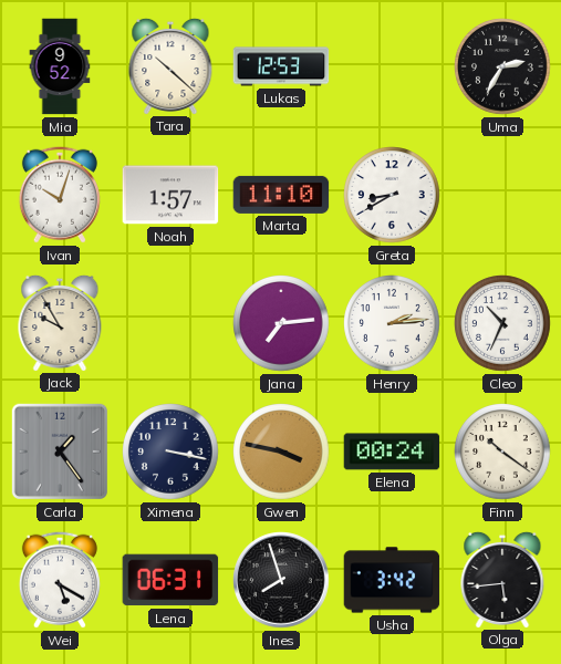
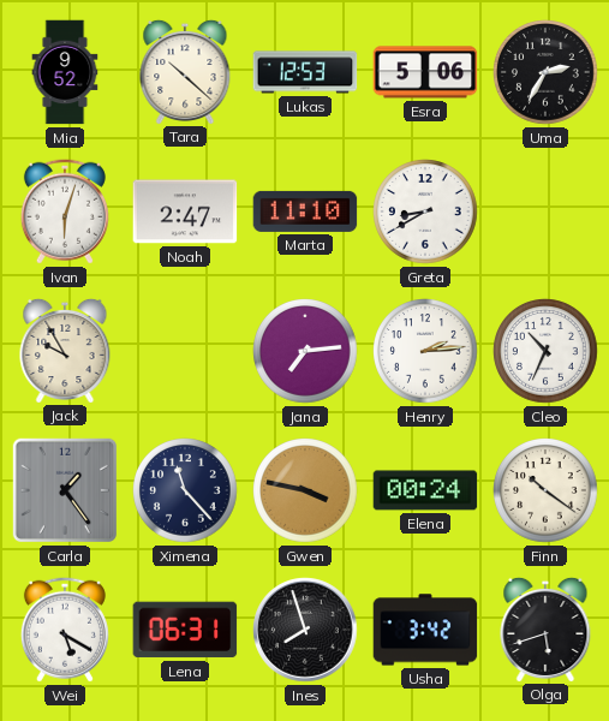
Esra: none -> 5:06
Ivan: 10:03 -> 6:03
Noah: 1:57 -> 2:47
Ximena: 3:17 -> 11:23
Olga: 5:44 -> 5:42
